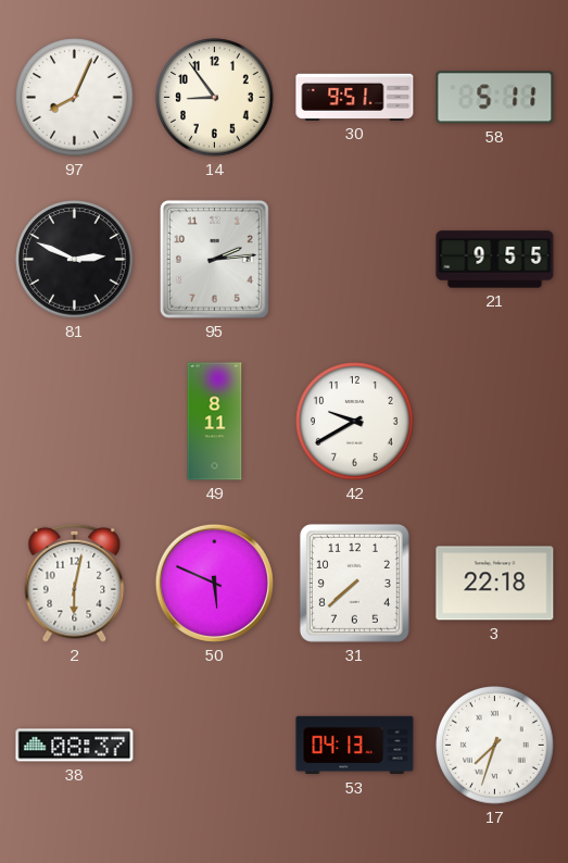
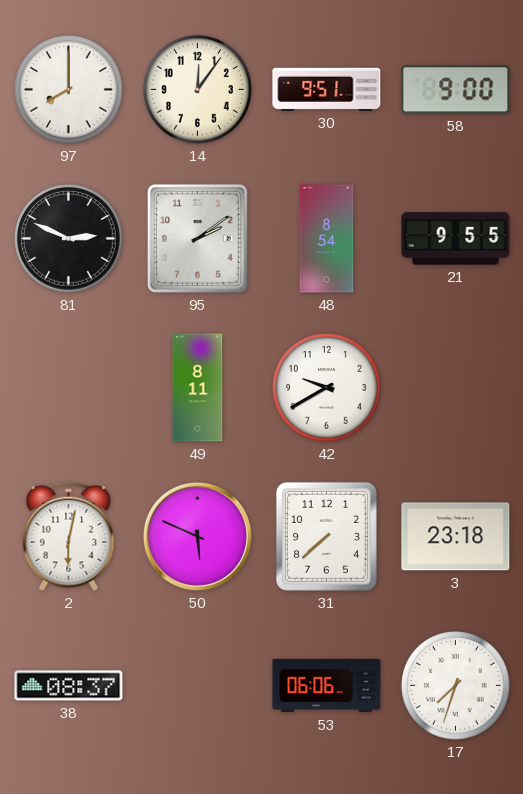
97: 8:04 -> 8:00
14: 8:54 -> 12:06
58: 5:11 -> 9:00
95: 2:14 -> 2:09
48: none -> 8:54
3: 22:18 -> 23:18
53: 04:13 -> 06:06
